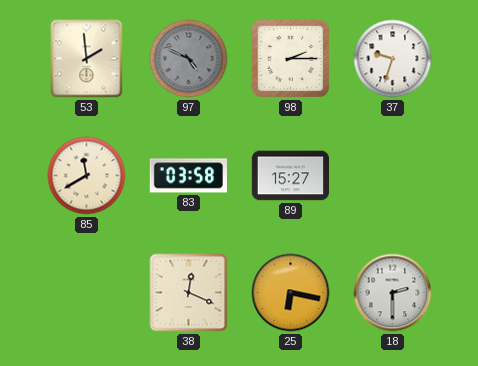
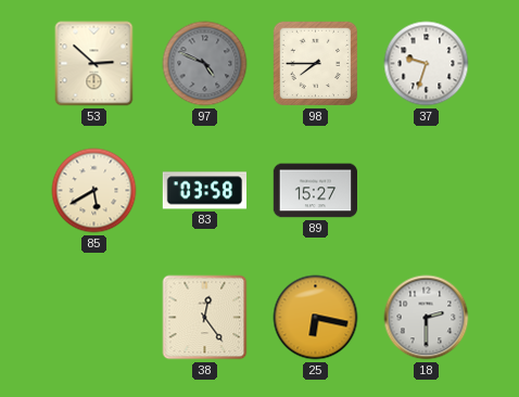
53: 1:59 -> 2:52
98: 2:15 -> 7:45
85: 11:40 -> 5:40
38: 12:19 -> 12:24
